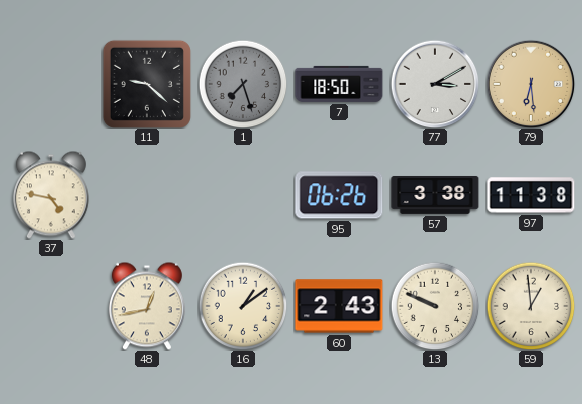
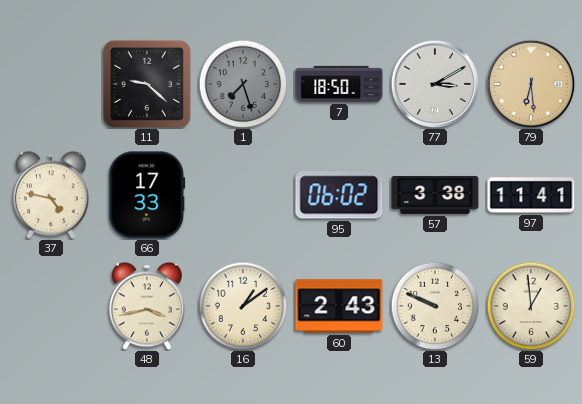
66: none -> 17:33
95: 06:26 -> 06:02
97: 11:38 -> 11:41
48: 12:43 -> 3:43
